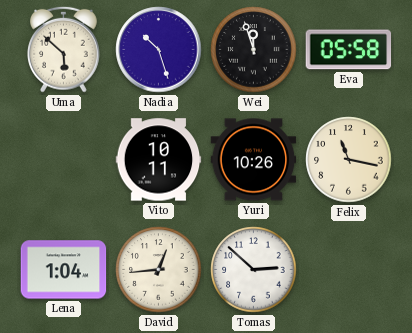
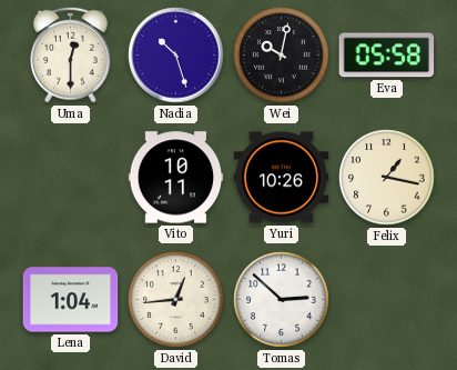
Uma: 5:52 -> 12:30
Wei: 11:57 -> 10:02
Felix: 11:17 -> 1:17
